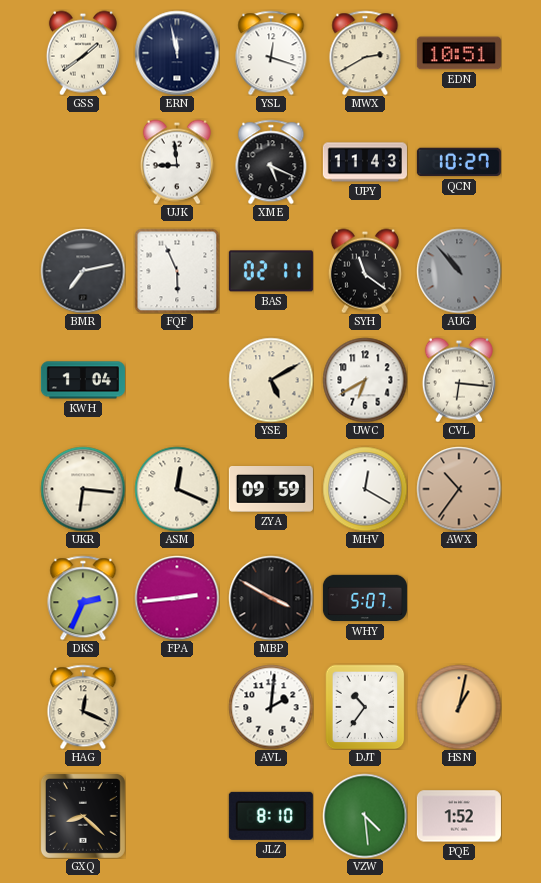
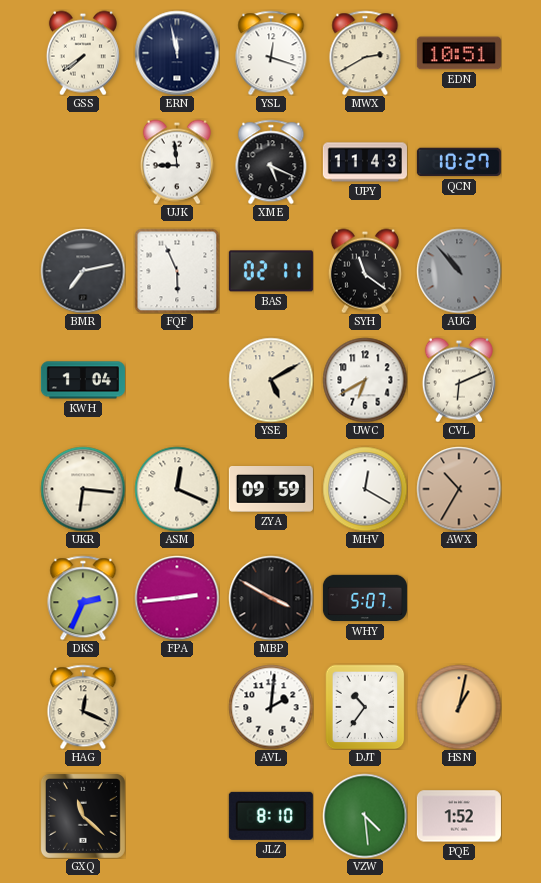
GSS: 1:39 -> 7:39
CVL: 6:16 -> 6:11
AWX: 10:36 -> 10:35
GXQ: 8:22 -> 11:22
